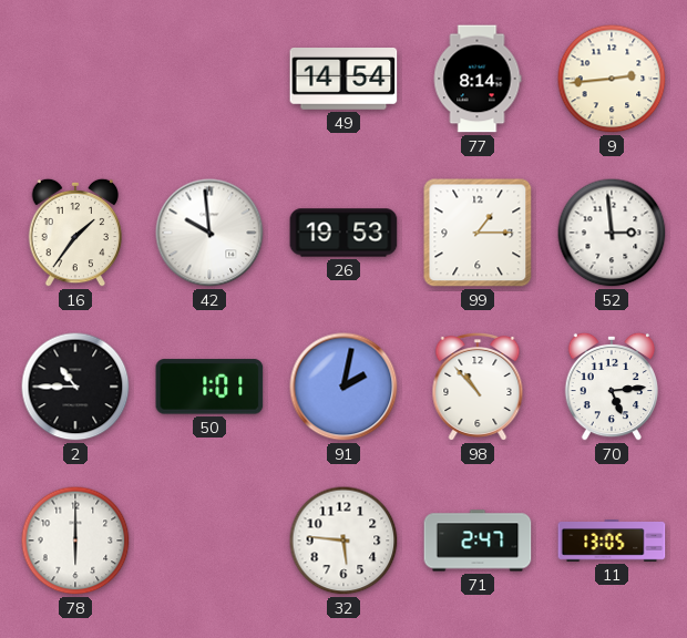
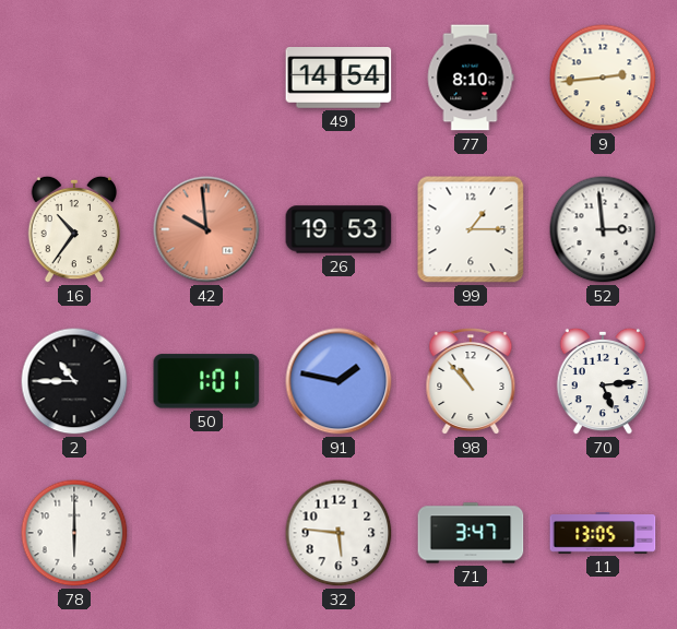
77: 8:14 -> 8:10
16: 1:36 -> 10:36
42 dial: white -> salmon
91: 2:02 -> 1:47
71: 2:47 -> 3:47
